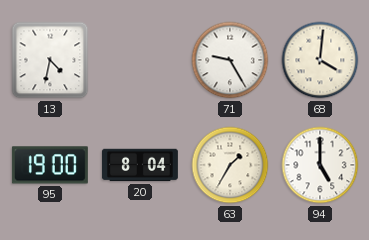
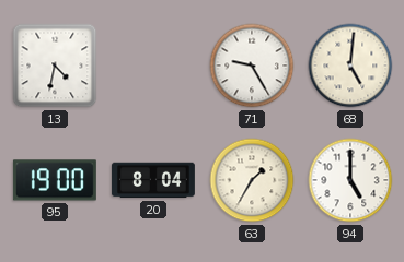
68: 4:01 -> 5:01
